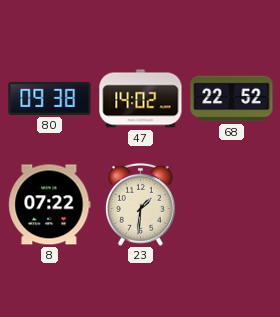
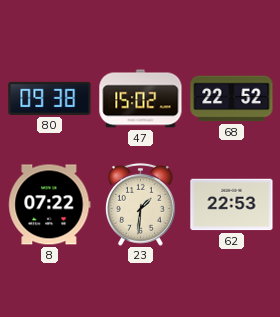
47: 14:02 -> 15:02
62: none -> 22:53
